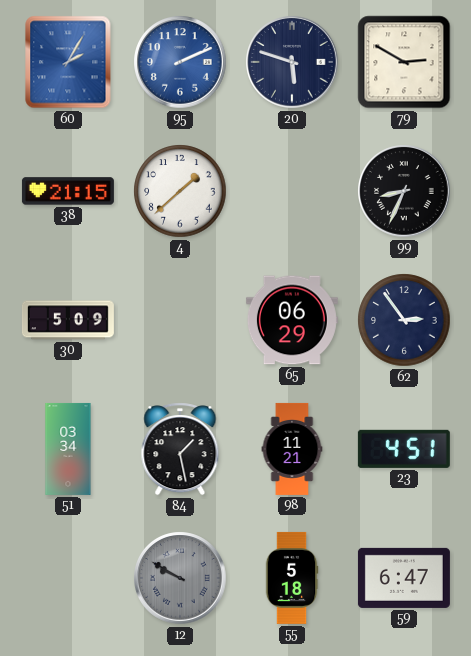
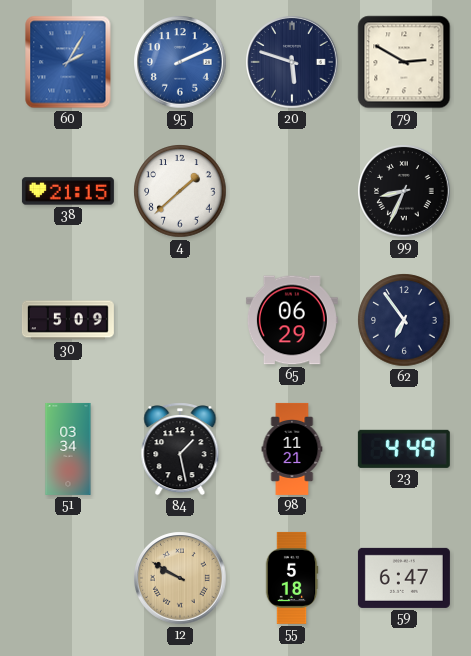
62: 2:54 -> 6:54
23: 4:51 -> 4:49
12 dial: grey -> champagne
